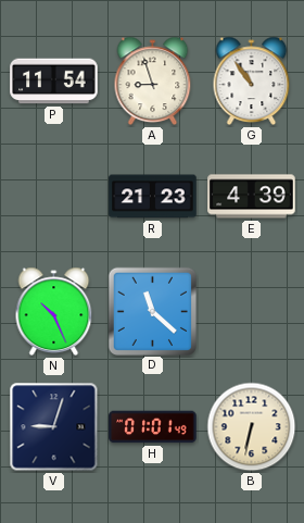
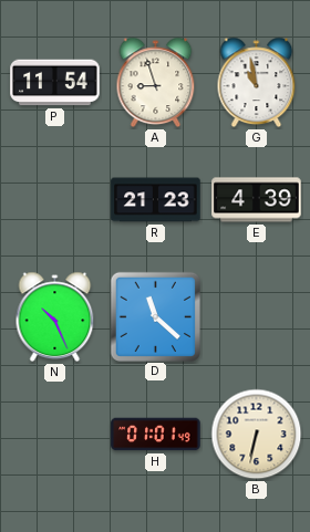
G: 10:54 -> 10:58
V: 9:03 -> none
